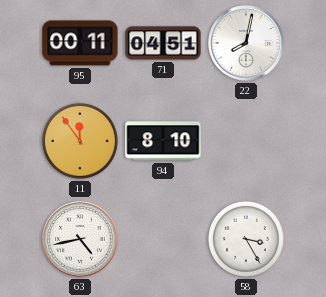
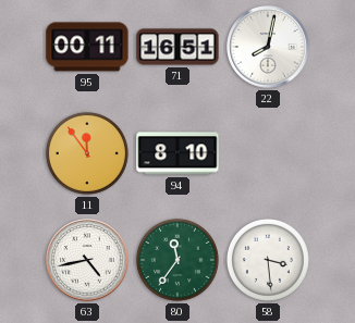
71: 04:51 -> 16:51
80: none -> 11:36
58: 3:25 -> 3:29
